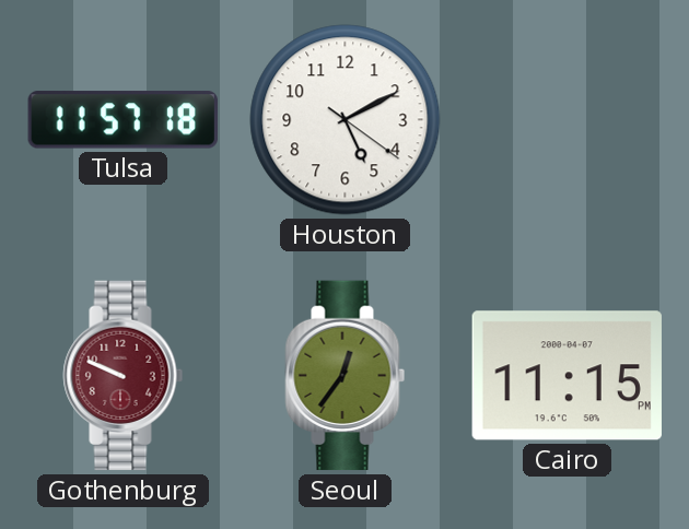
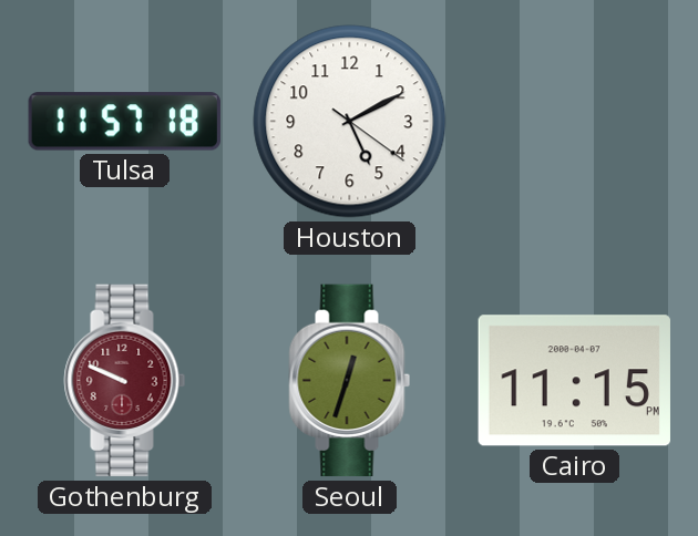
Seoul: 12:36 -> 12:33
